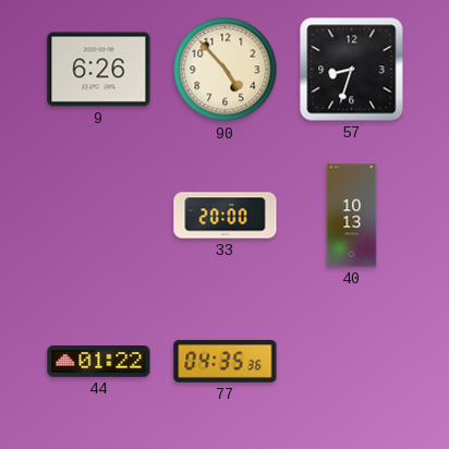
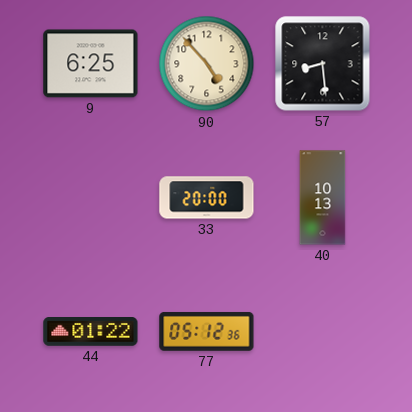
9: 6:26 -> 6:25
57: 8:33 -> 8:29
77: 04:35 -> 05:12
